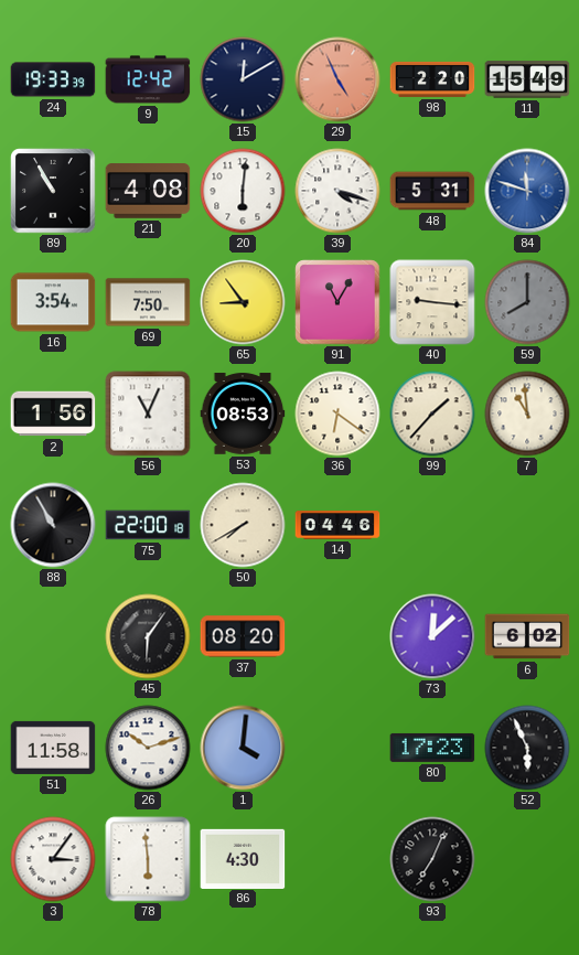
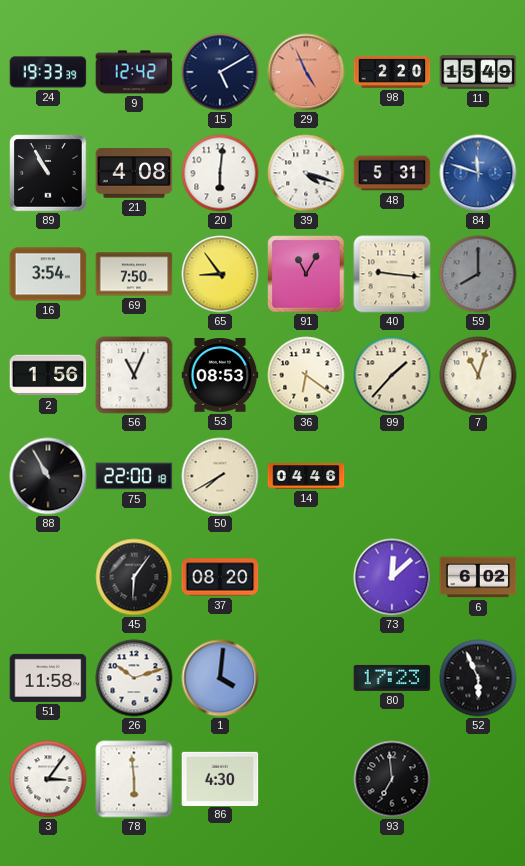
15: 12:10 -> 5:10
7: 10:59 -> 11:03
93: 7:04 -> 6:59
